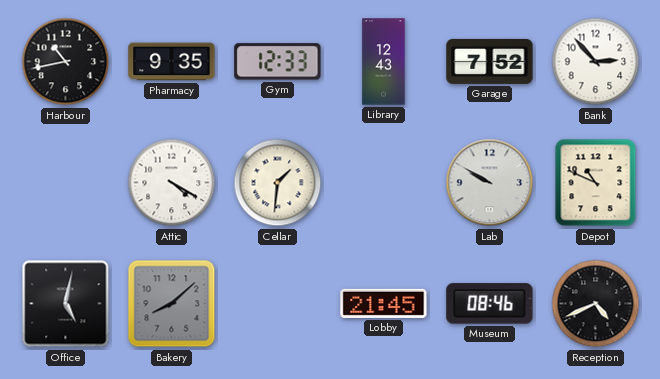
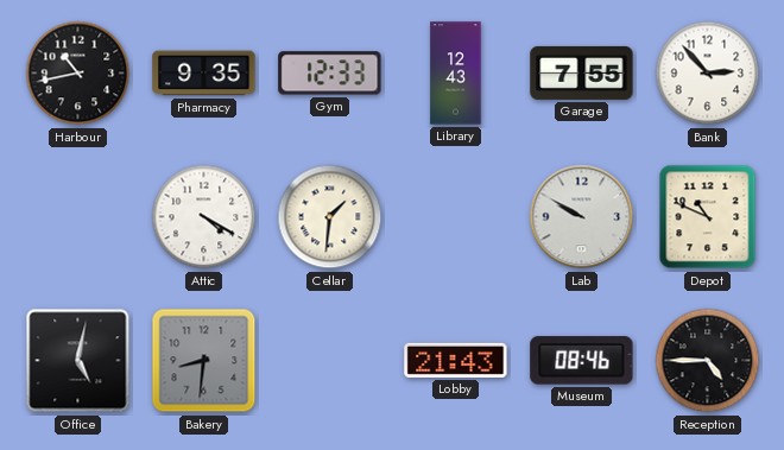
Garage: 7:52 -> 7:55
Bakery: 8:08 -> 8:31
Lobby: 21:45 -> 21:43
Reception: 4:41 -> 4:45
